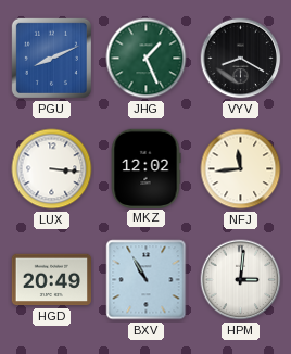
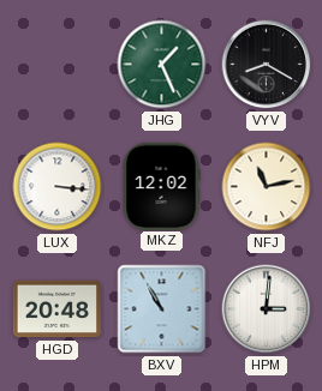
PGU: 8:11 -> none
NFJ: 11:44 -> 11:13
HGD: 20:49 -> 20:48
